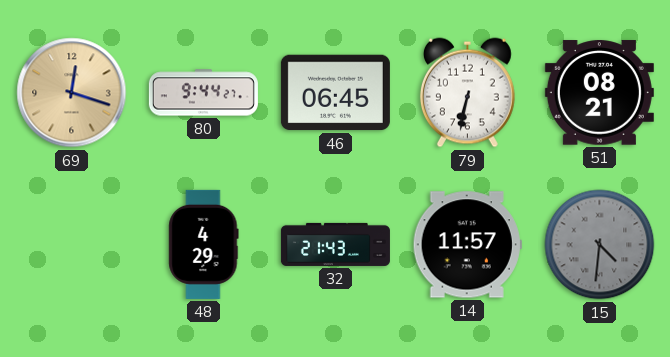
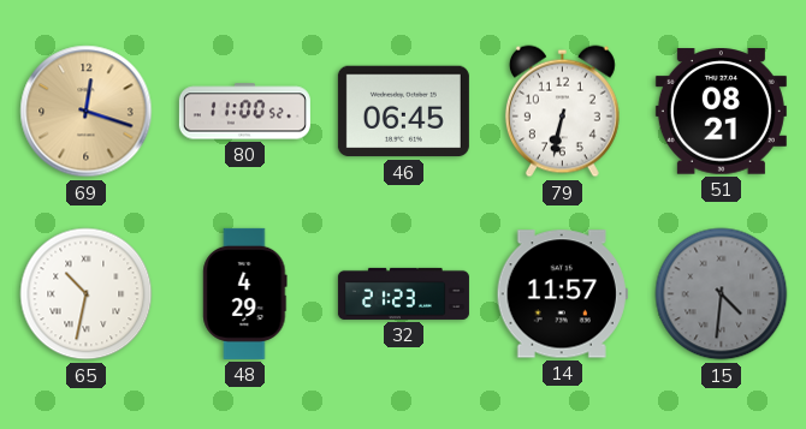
80: 9:44 -> 11:00
65: none -> 10:32
32: 21:43 -> 21:23
